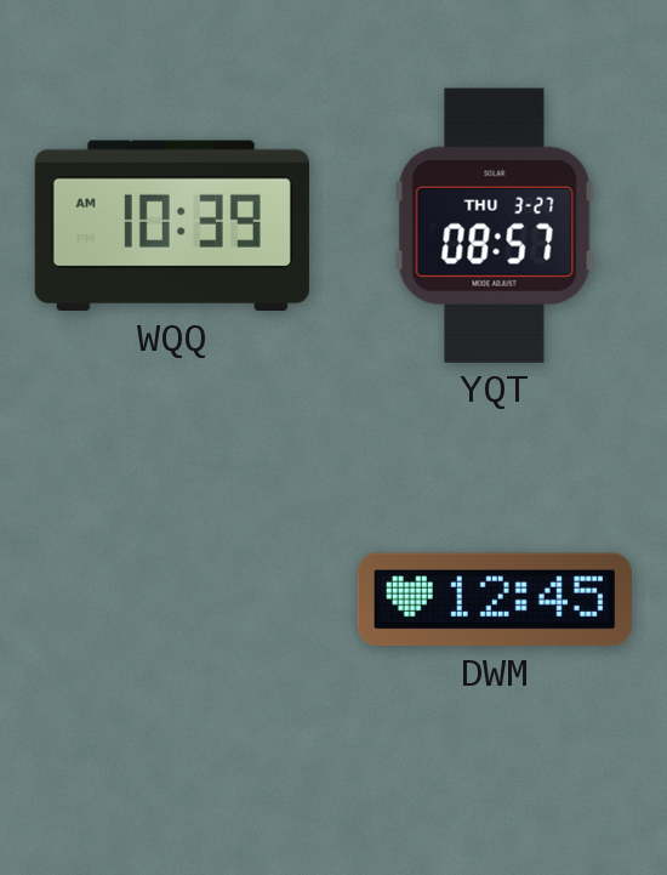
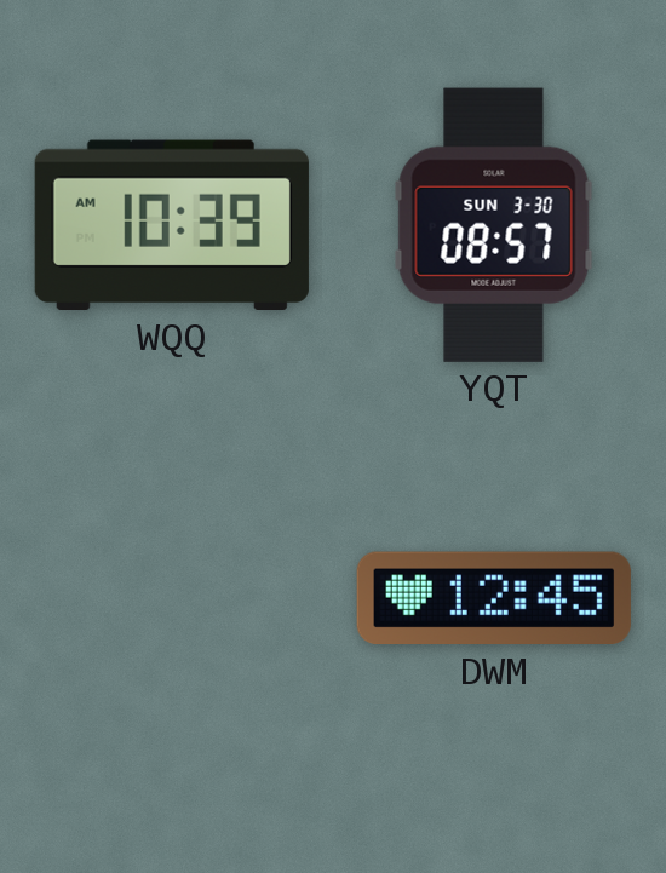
YQT date: THU 3-27 -> SUN 3-30
